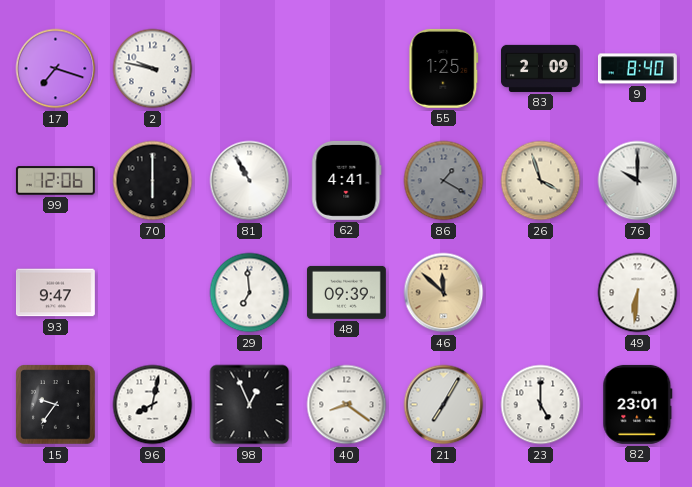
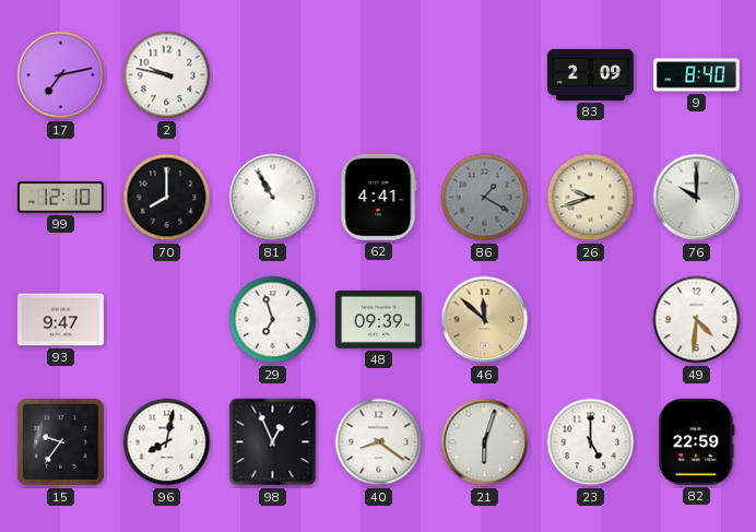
17: 7:18 -> 7:13
55: 1:25 -> none
99: 12:06 -> 12:10
70: 6:00 -> 8:00
26: 3:57 -> 9:42
29: 6:59 -> 6:57
49: 6:31 -> 4:31
21: 7:05 -> 6:03
82: 23:01 -> 22:59
